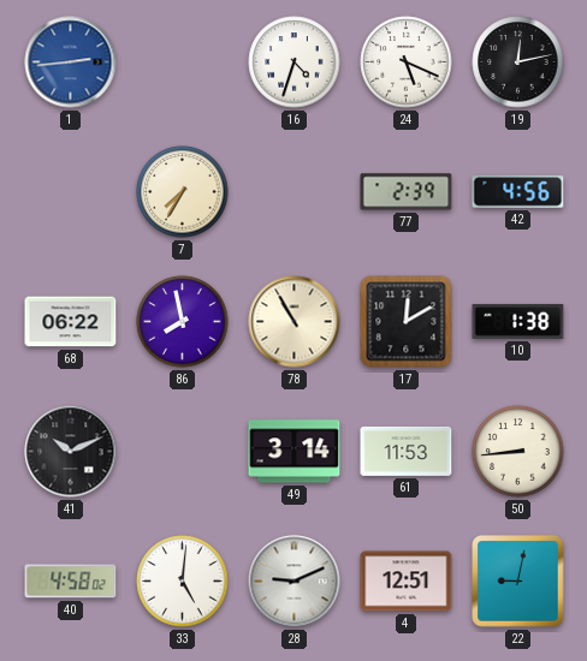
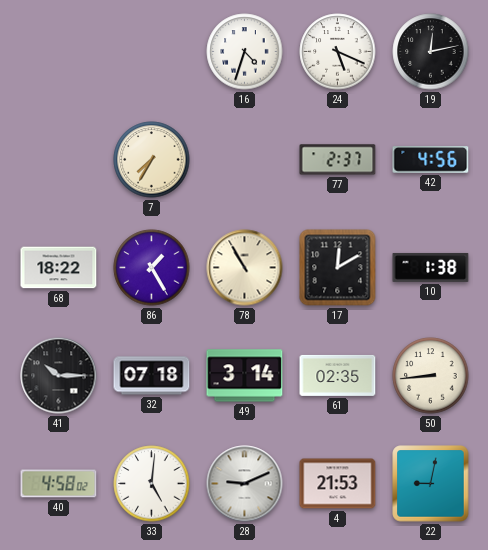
1: 2:44 -> none
77: 2:39 -> 2:37
68: 06:22 -> 18:22
86: 7:58 -> 1:25
41: 10:11 -> 10:15
32: none -> 07:18
61: 11:53 -> 02:35
4: 12:51 -> 21:53
